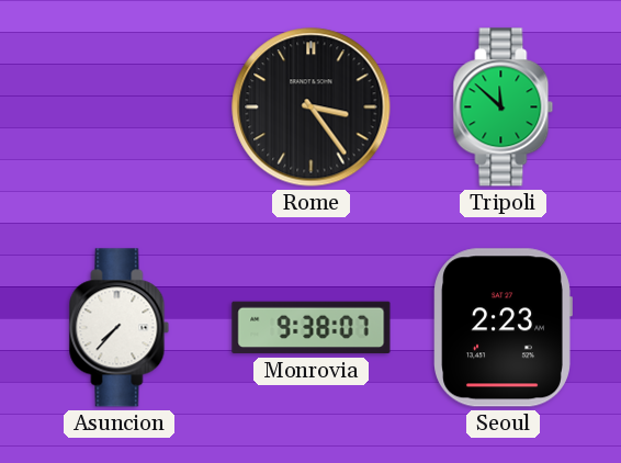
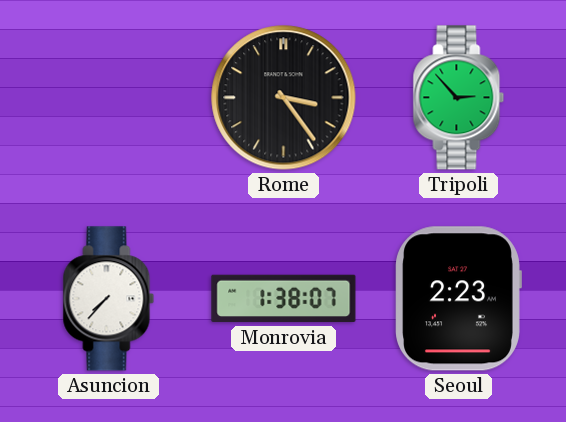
Tripoli: 11:52 -> 2:53
Monrovia: 9:38 -> 1:38
